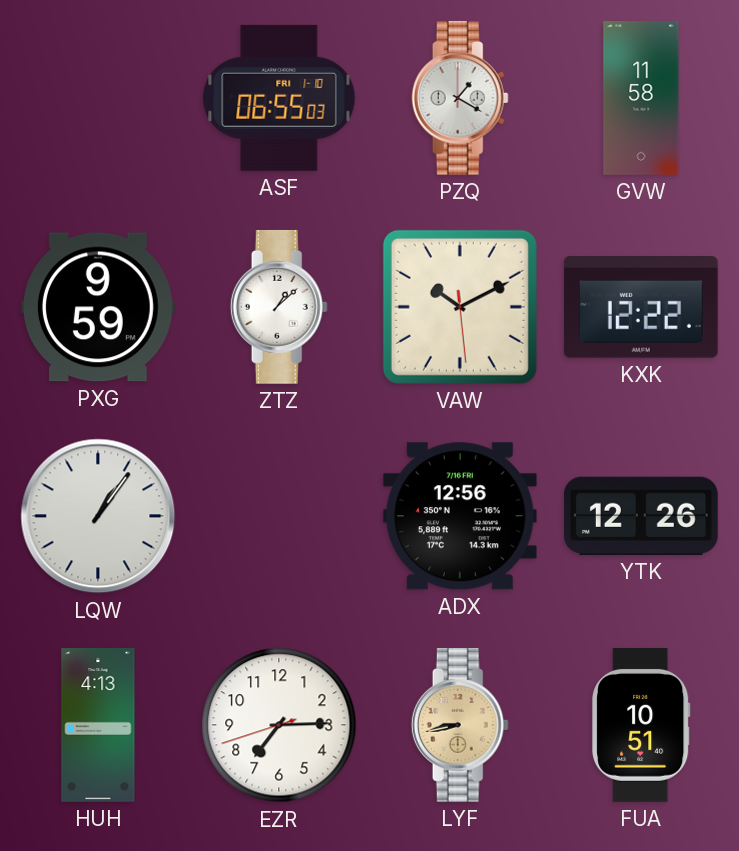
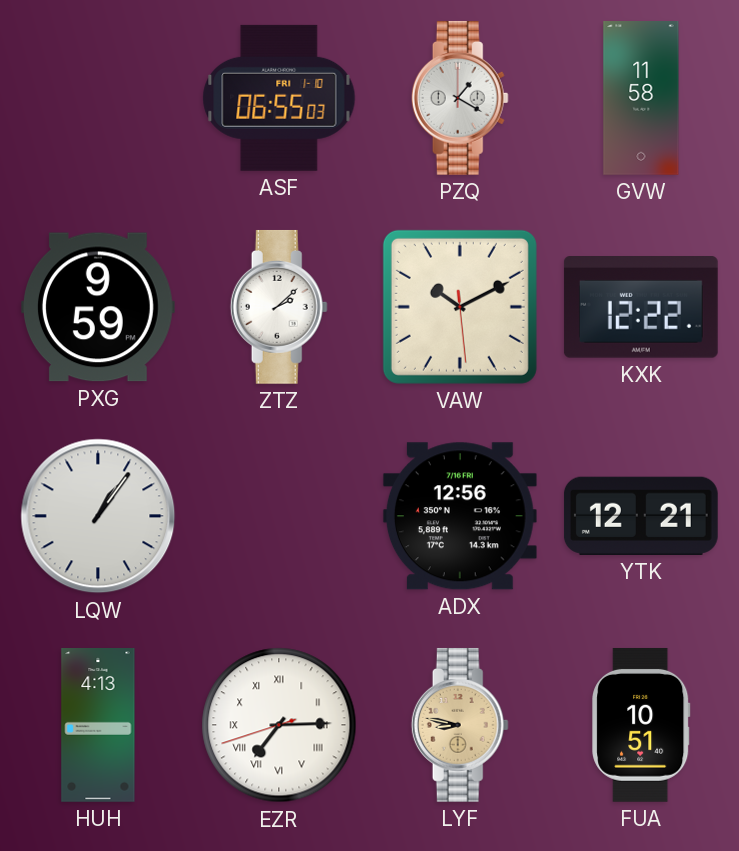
ZTZ: 1:08 -> 2:08
YTK: 12:26 -> 12:21
EZR numerals: Arabic -> Roman
LYF: 8:43 -> 8:47
